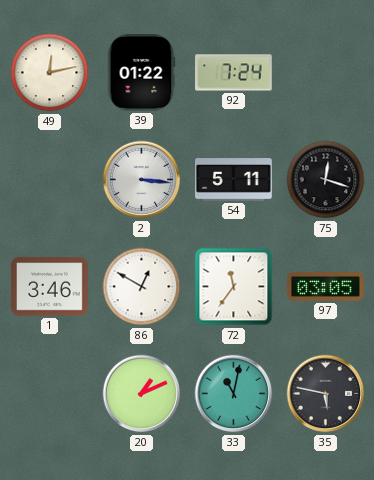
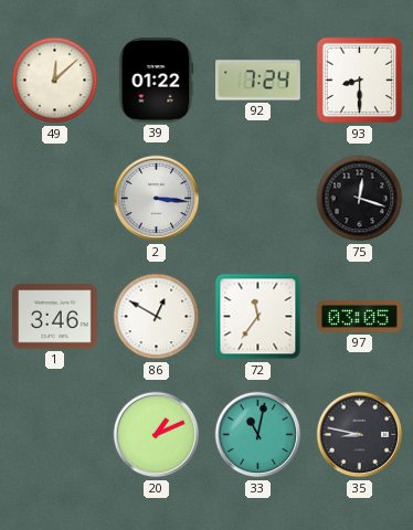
49: 12:13 -> 12:08
93: none -> 8:30
54: 5:11 -> none
35: 5:47 -> 8:47
